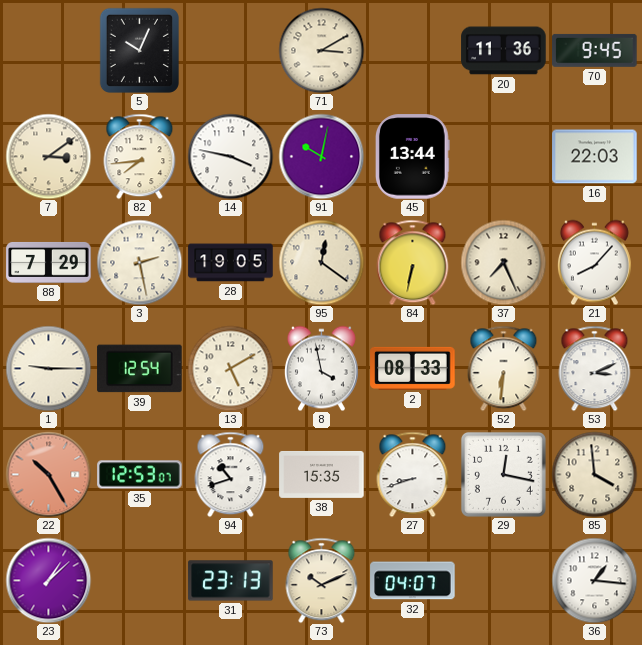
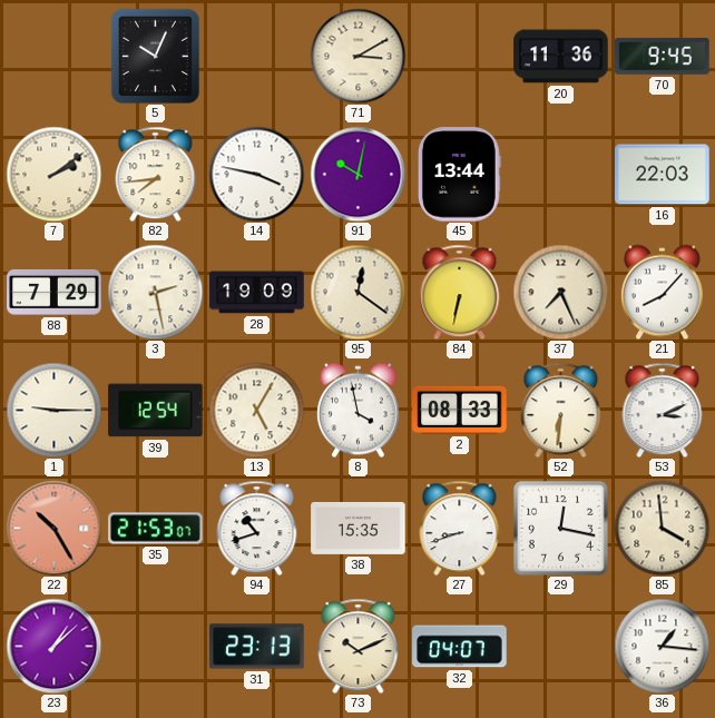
7: 3:09 -> 2:09
28: 19:05 -> 19:09
13: 5:10 -> 5:05
35: 12:53 -> 21:53
